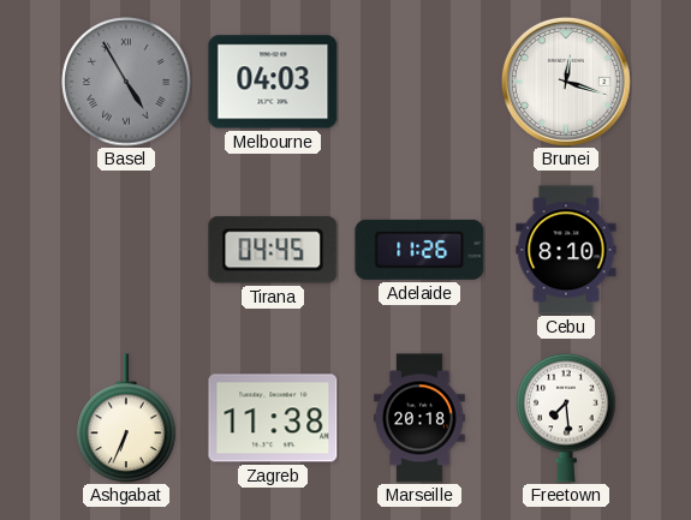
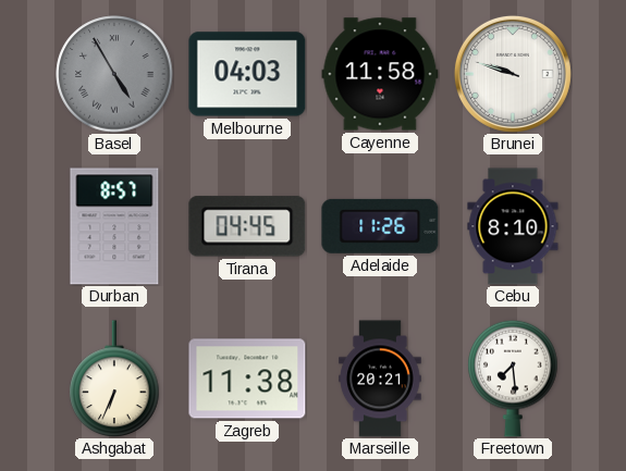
Cayenne: none -> 11:58
Brunei: 12:18 -> 9:48
Durban: none -> 8:57
Marseille: 20:18 -> 20:21
